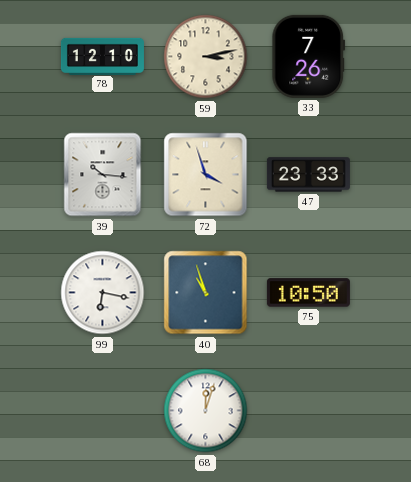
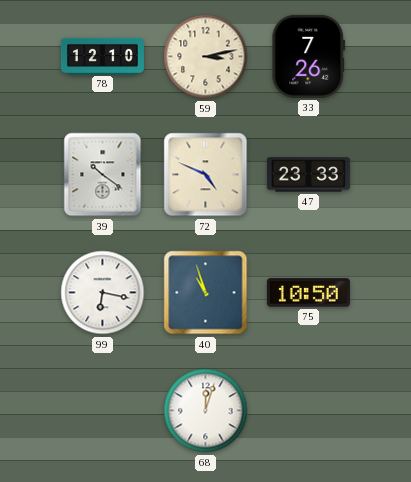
39: 10:16 -> 10:21
72: 3:57 -> 4:49
